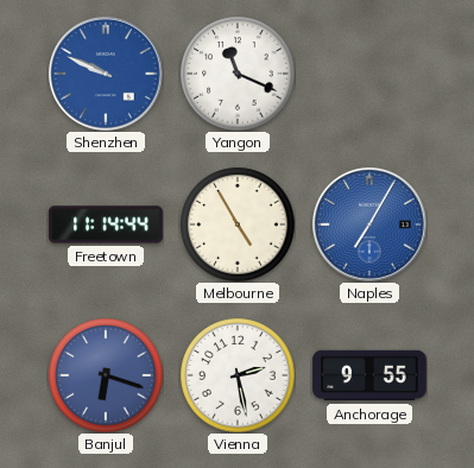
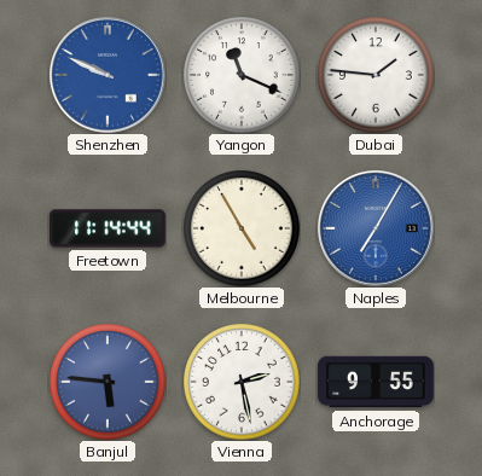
Dubai: none -> 1:46
Banjul: 6:18 -> 5:46
